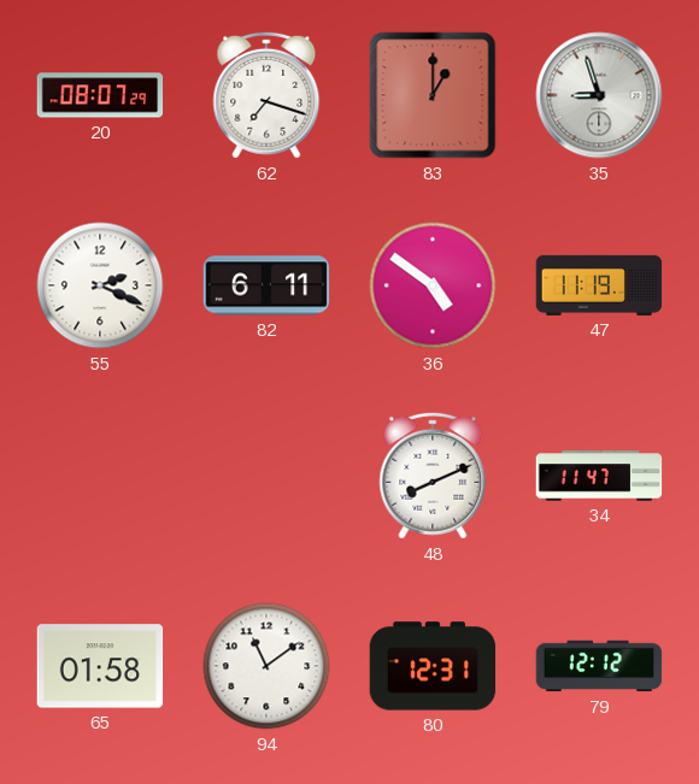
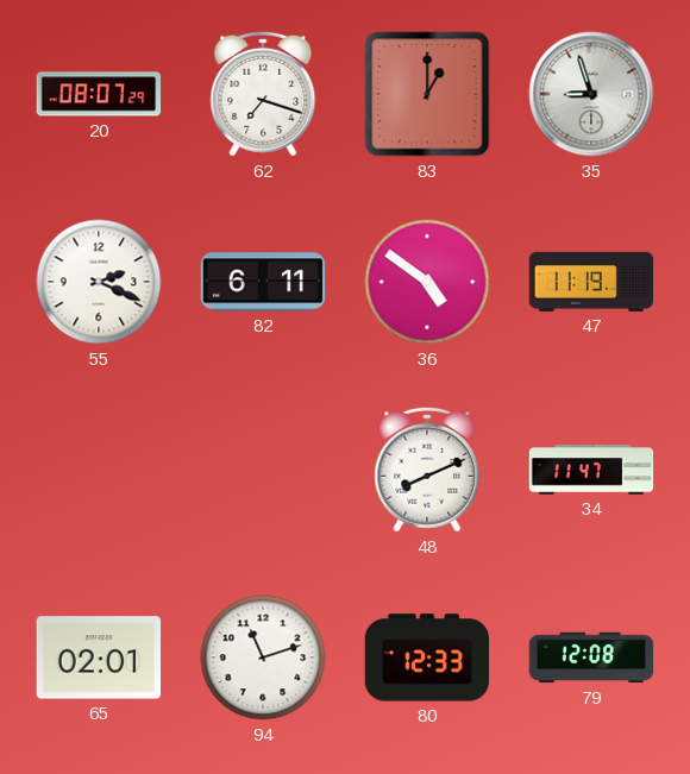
65: 01:58 -> 02:01
94: 11:09 -> 11:12
80: 12:31 -> 12:33
79: 12:12 -> 12:08
